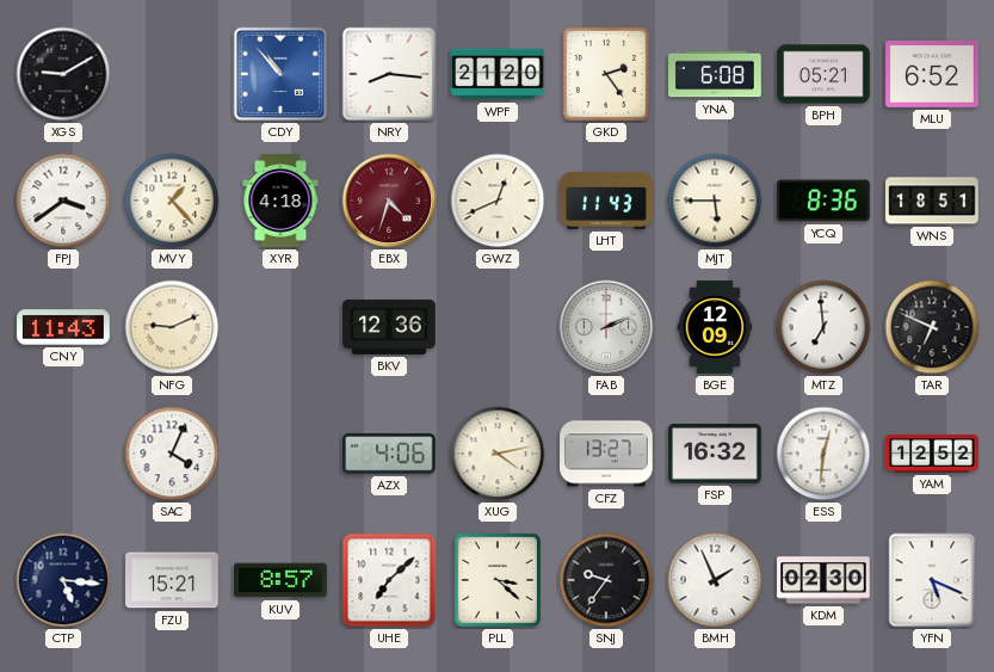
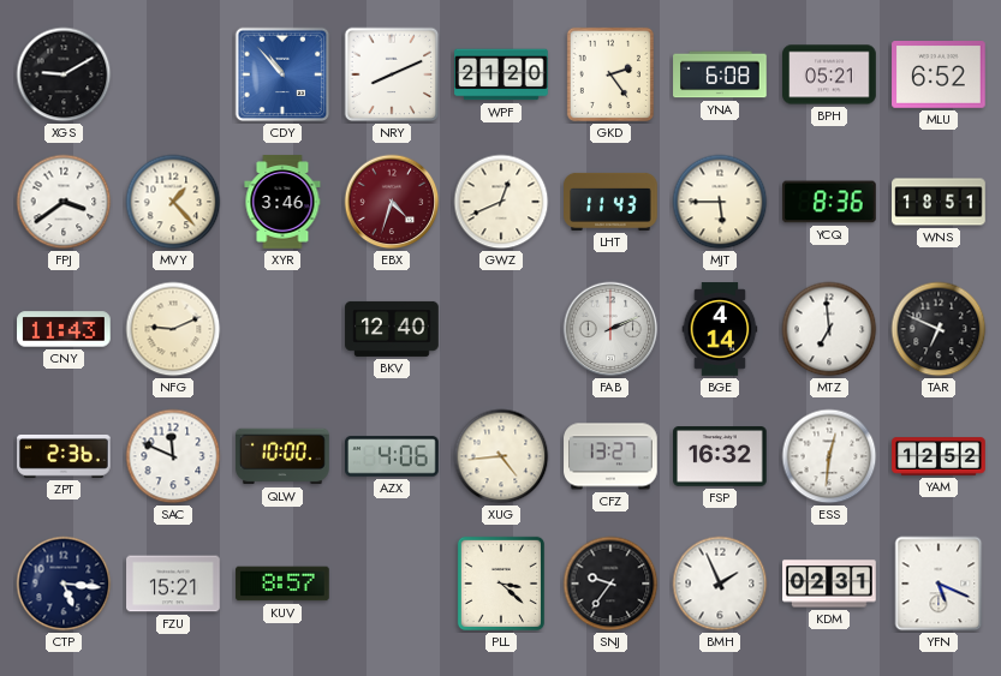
NRY: 8:16 -> 8:11
XYR: 4:18 -> 3:46
BKV: 12:36 -> 12:40
BGE: 12:09 -> 4:14
ZPT: none -> 2:36
SAC: 4:04 -> 11:49
QLW: none -> 10:00
XUG: 4:13 -> 4:44
UHE: 7:08 -> none
KDM: 02:30 -> 02:31
